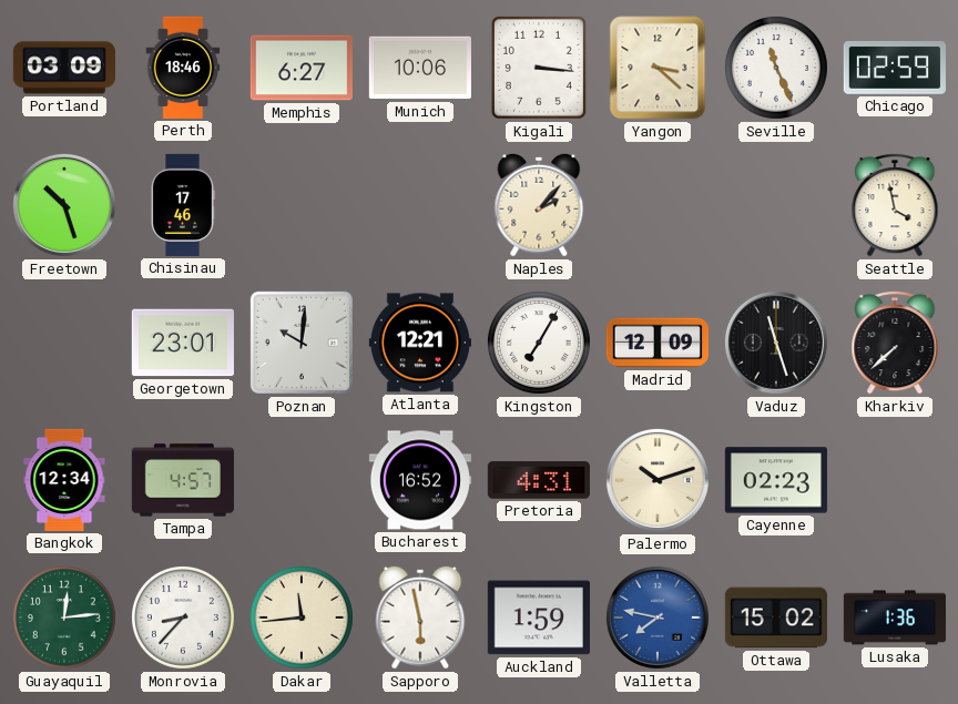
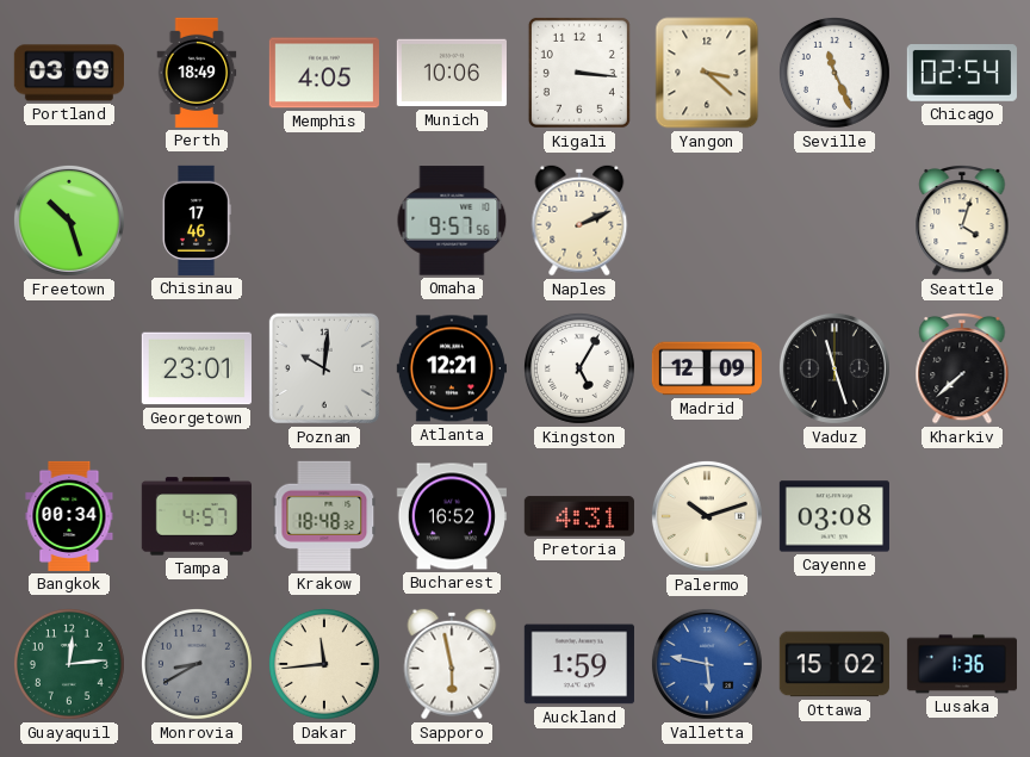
Perth: 18:46 -> 18:49
Memphis: 6:27 -> 4:05
Chicago: 02:59 -> 02:54
Omaha: none -> 9:57
Naples: 2:07 -> 2:11
Seattle: 3:58 -> 4:03
Kingston: 7:05 -> 5:05
Bangkok: 12:34 -> 00:34
Krakow: none -> 18:48
Cayenne: 02:23 -> 03:08
Monrovia: 8:37 -> 8:40
Monrovia dial: white -> grey
Valletta: 7:47 -> 5:47
